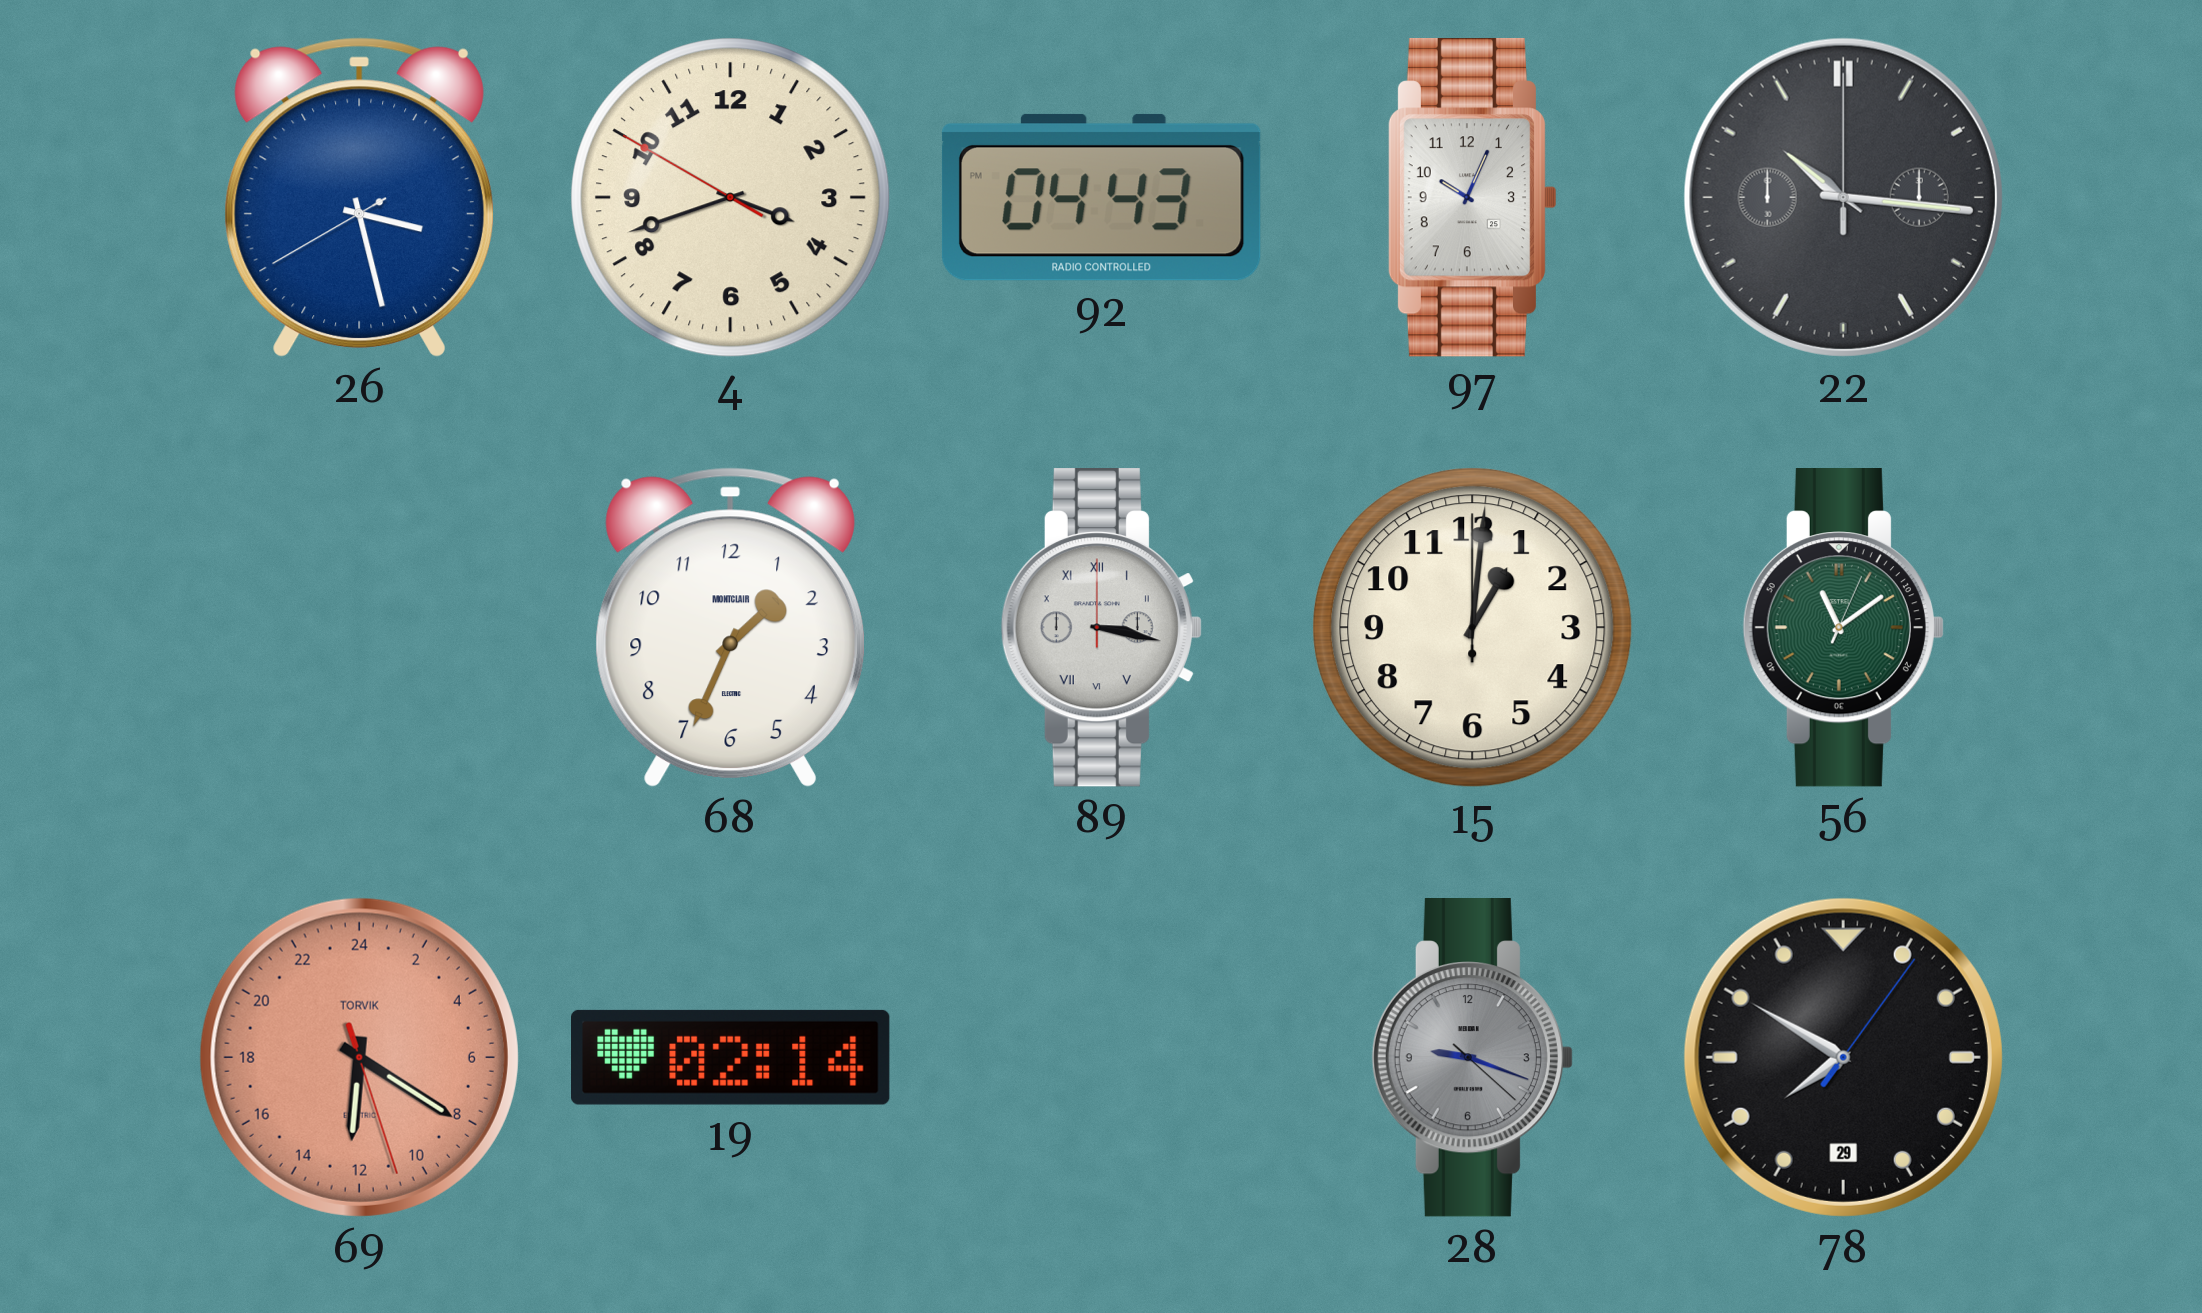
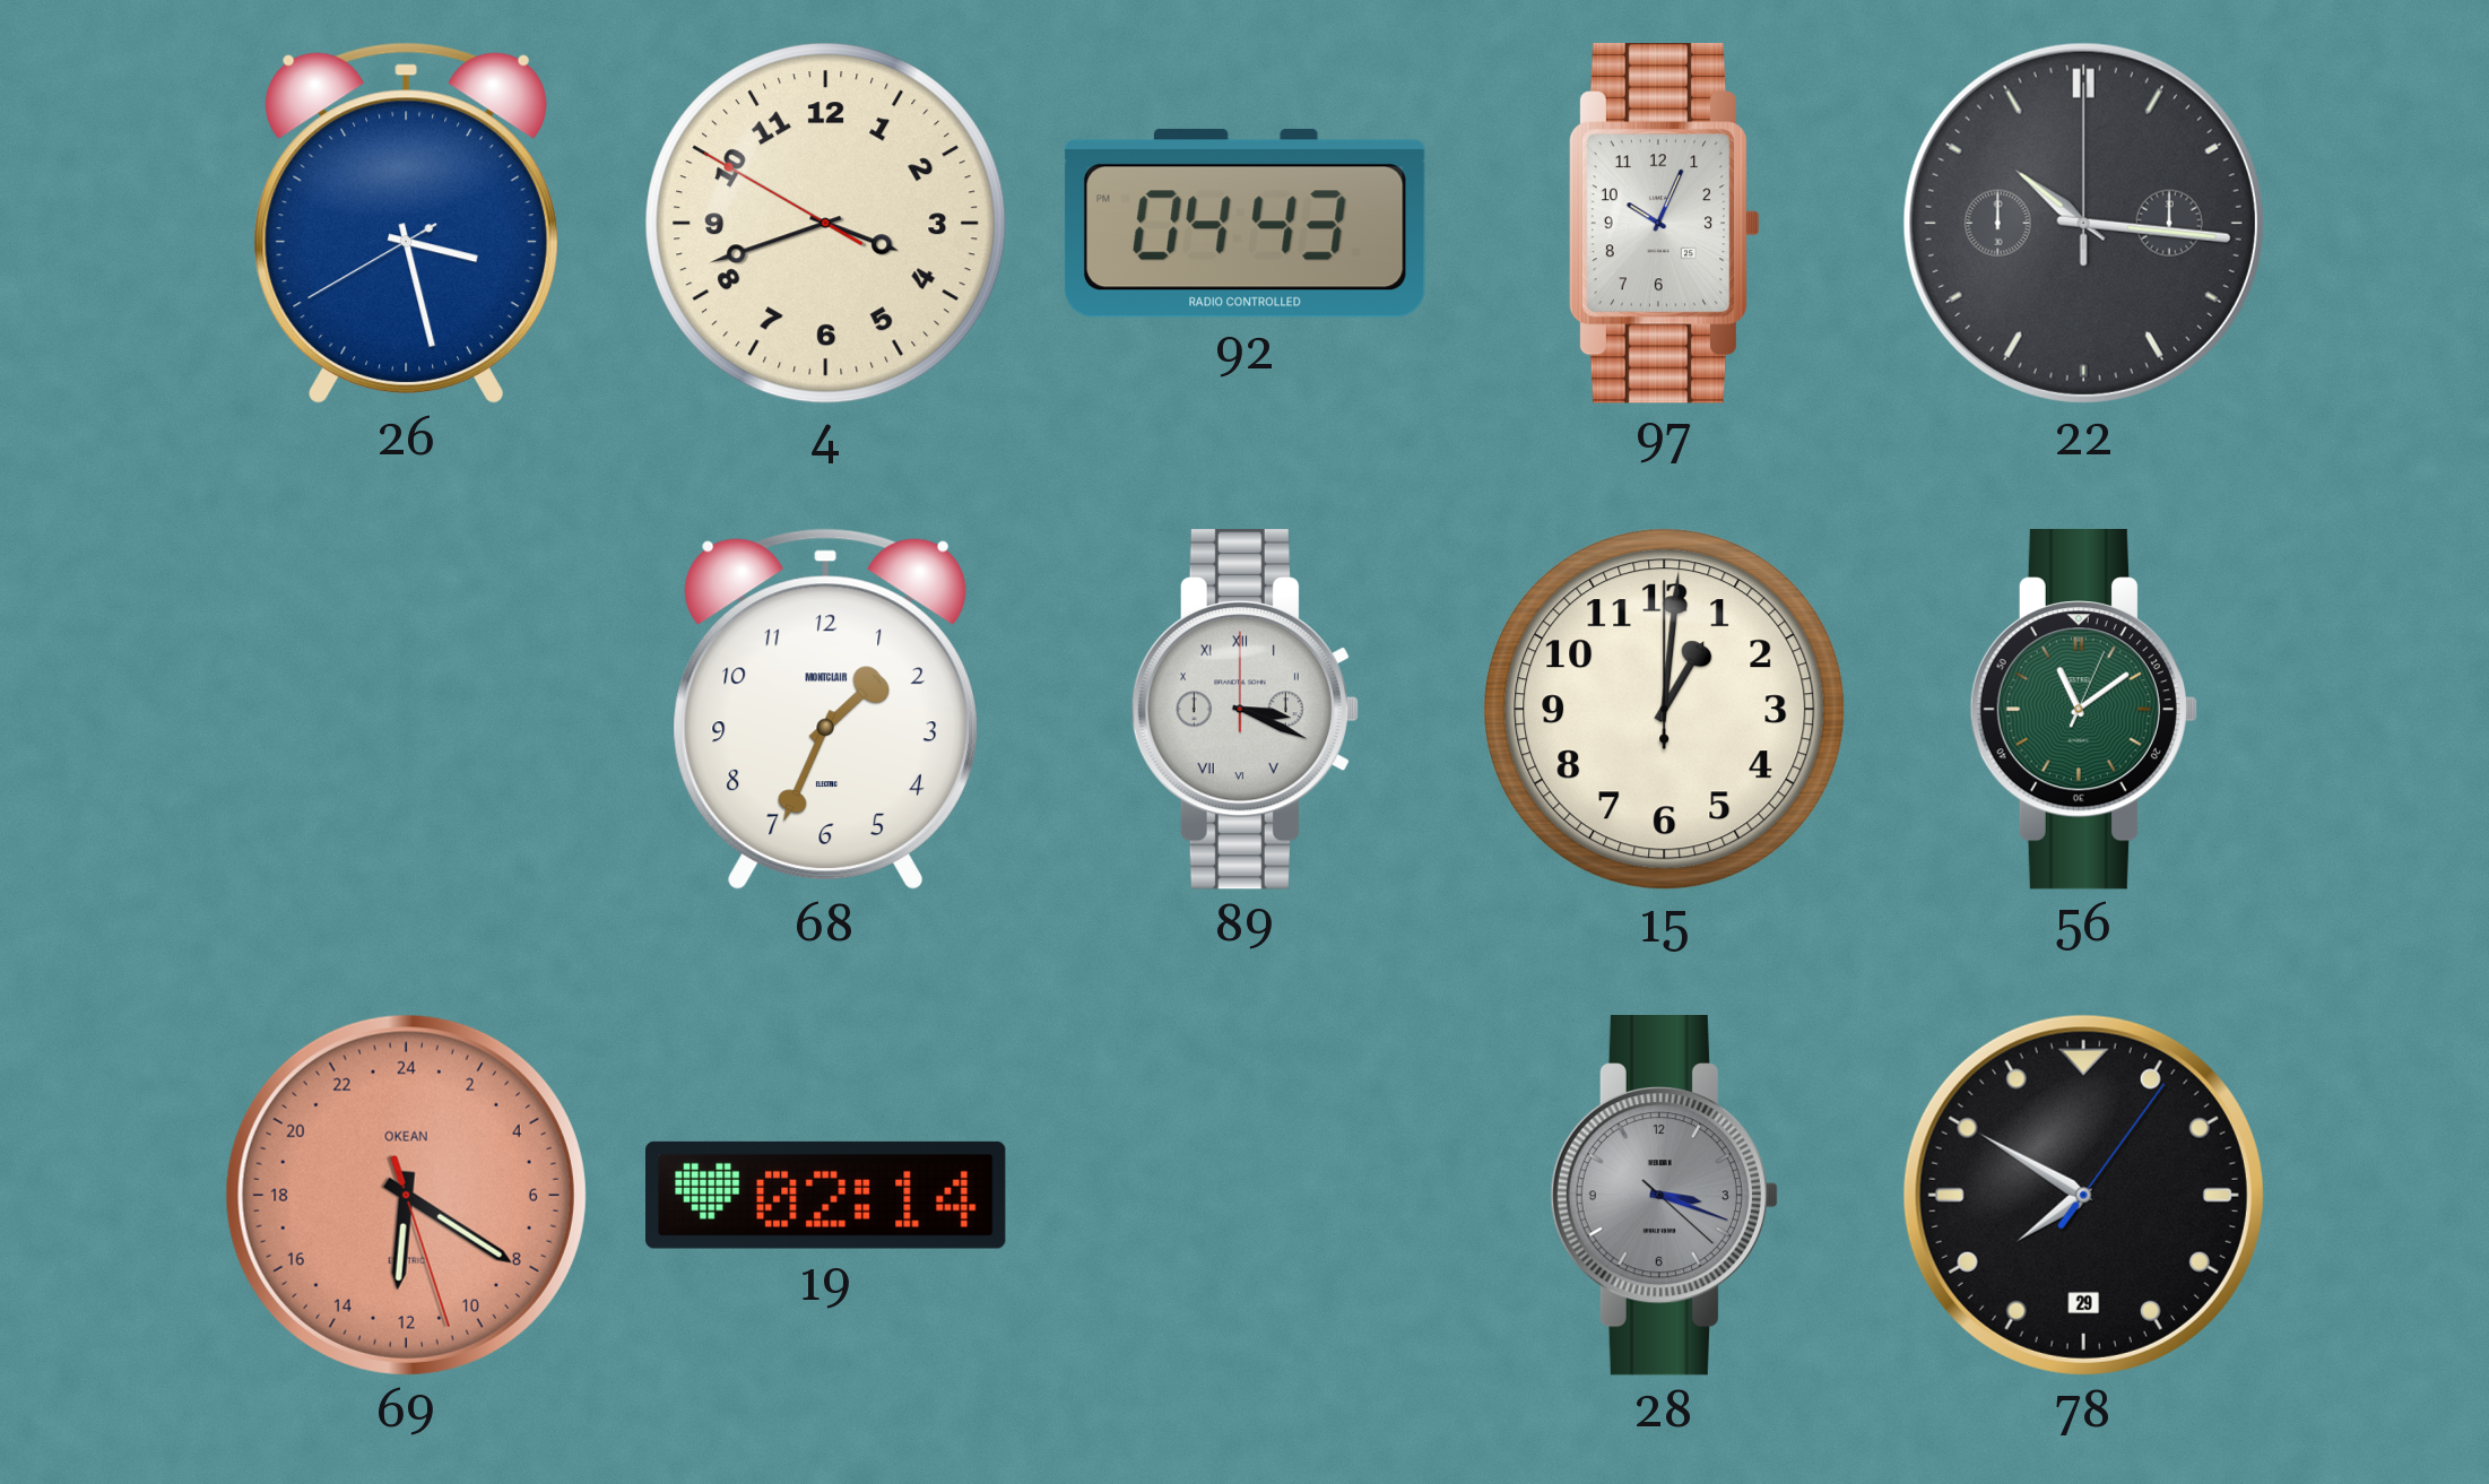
89: 3:17 -> 3:19
69 brand: TORVIK -> OKEAN
28: 9:18 -> 3:18
